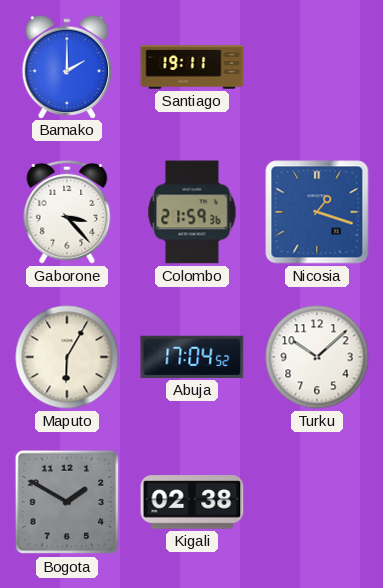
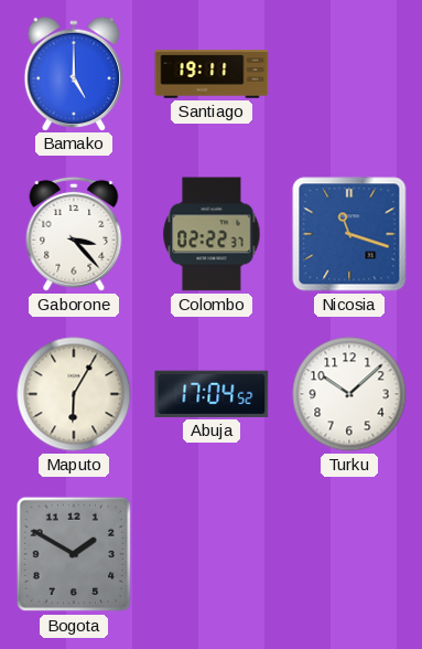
Bamako: 2:00 -> 5:00
Colombo: 21:59 -> 02:22
Nicosia: 1:18 -> 11:18
Kigali: 02:38 -> none
